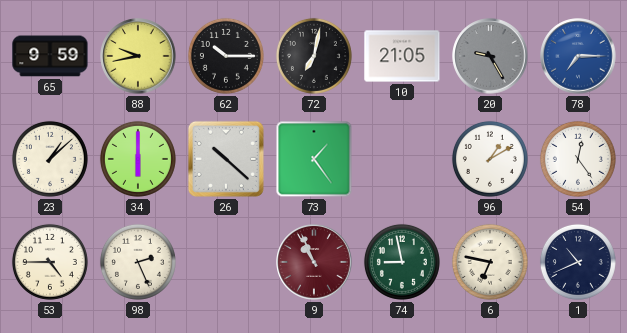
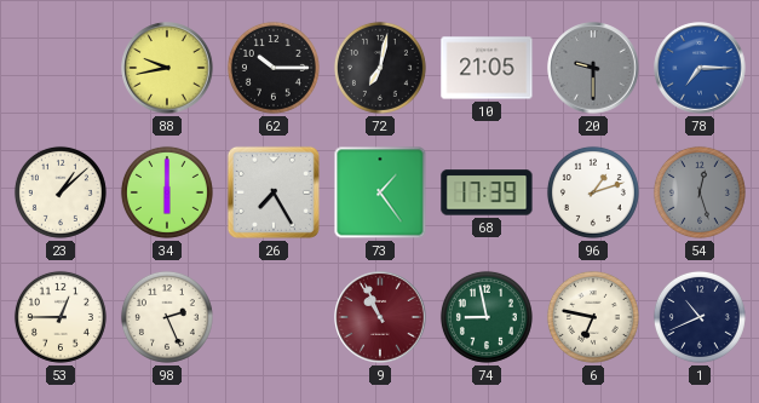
65: 9:59 -> none
20: 9:25 -> 9:30
26: 10:22 -> 7:25
68: none -> 17:39
96: 1:10 -> 1:12
54: 12:24 -> 12:27
54 dial: white -> grey
53: 4:45 -> 12:45
